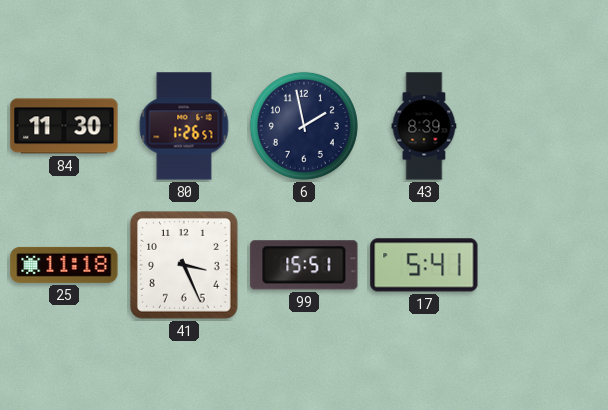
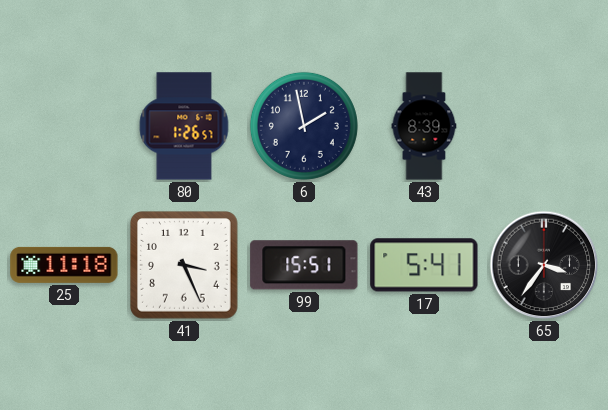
84: 11:30 -> none
65: none -> 3:36
